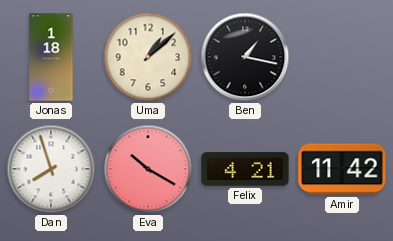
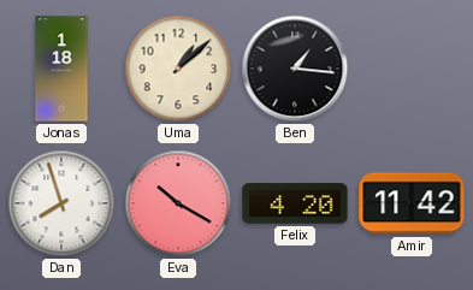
Ben: 1:17 -> 1:16
Felix: 4:21 -> 4:20
